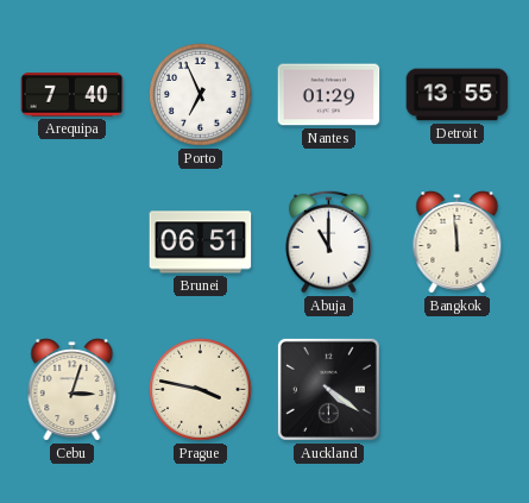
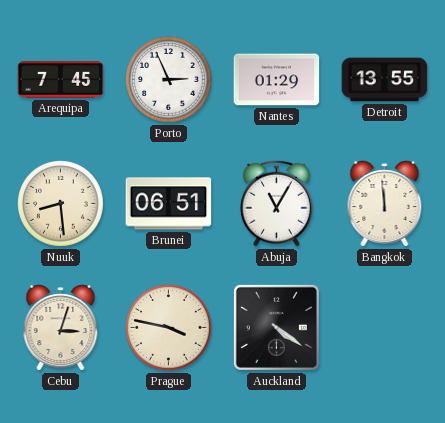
Arequipa: 7:40 -> 7:45
Porto: 6:56 -> 2:56
Nuuk: none -> 8:29
Abuja: 11:00 -> 11:05
